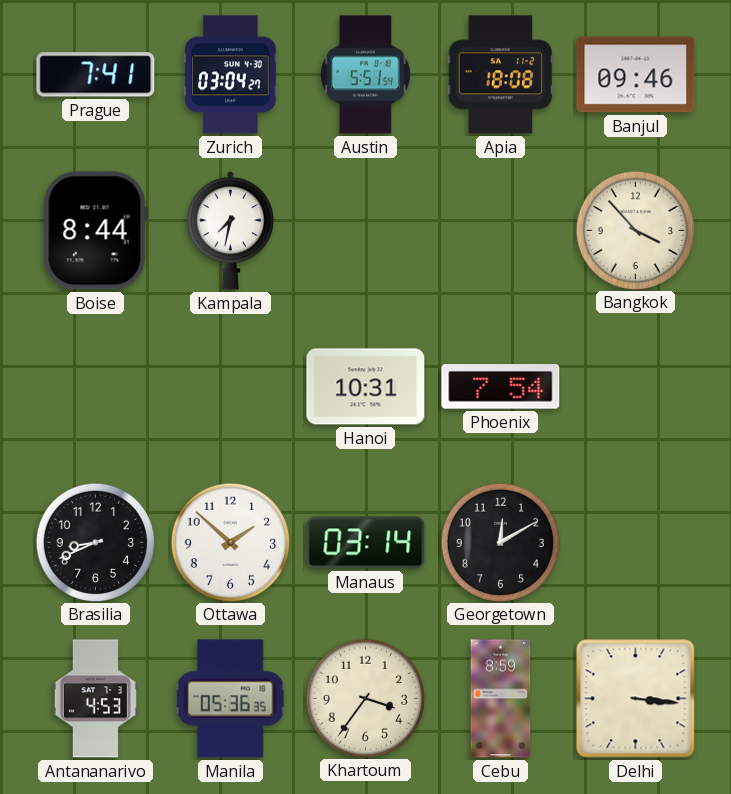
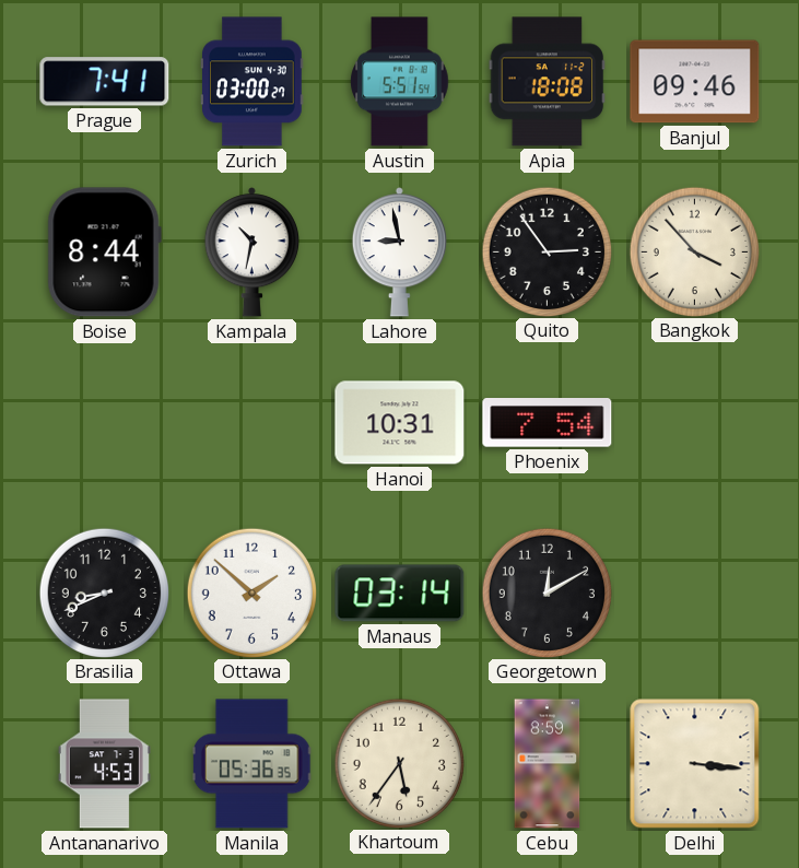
Zurich: 03:04 -> 03:00
Kampala: 7:32 -> 10:32
Lahore: none -> 8:58
Quito: none -> 2:54
Khartoum: 3:36 -> 5:36
